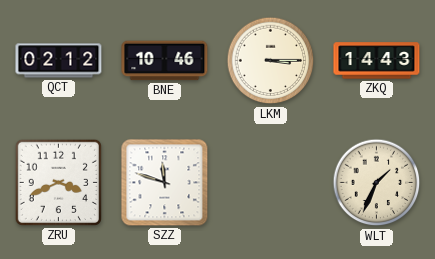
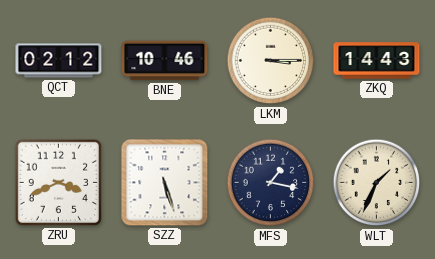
SZZ: 11:48 -> 5:27
MFS: none -> 1:17
